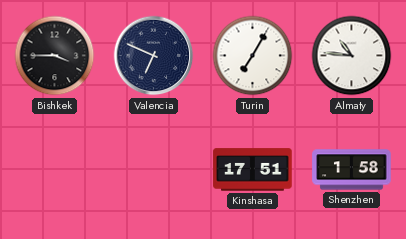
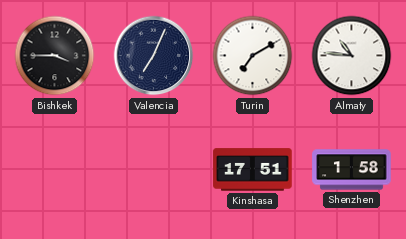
Valencia: 6:49 -> 7:04
Turin: 7:05 -> 7:10
